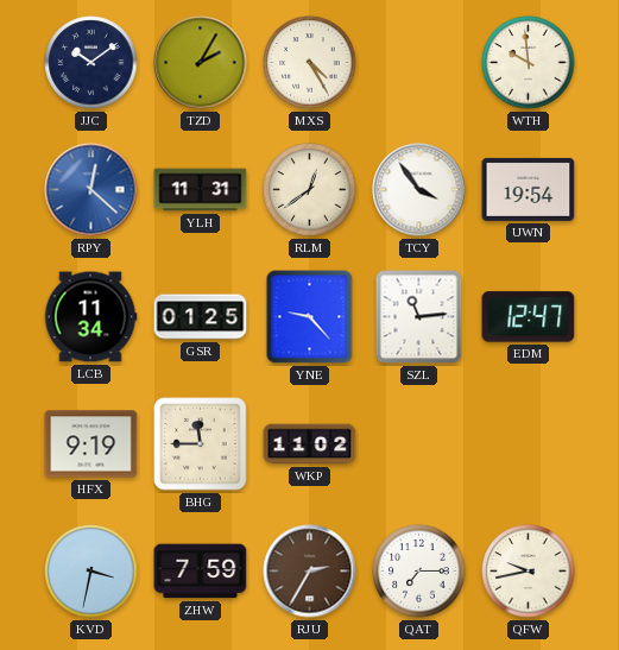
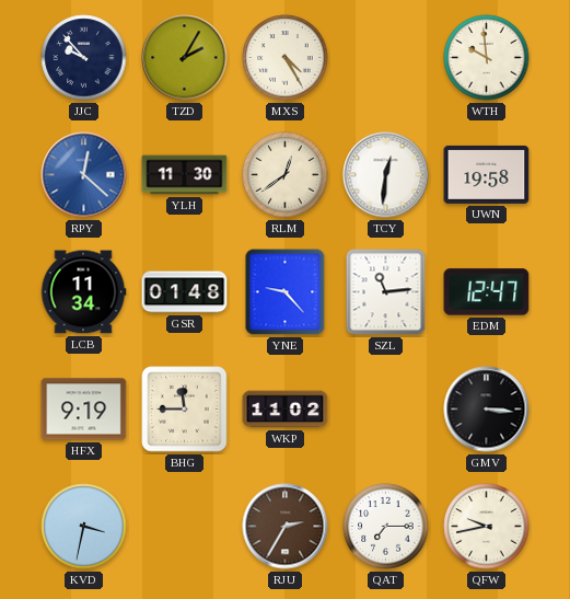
JJC: 10:09 -> 9:53
YLH: 11:31 -> 11:30
TCY: 3:54 -> 12:31
UWN: 19:54 -> 19:58
GSR: 01:25 -> 01:48
GMV: none -> 3:16
ZHW: 7:59 -> none
